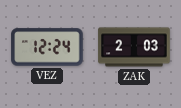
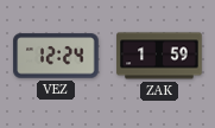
ZAK: 2:03 -> 1:59
